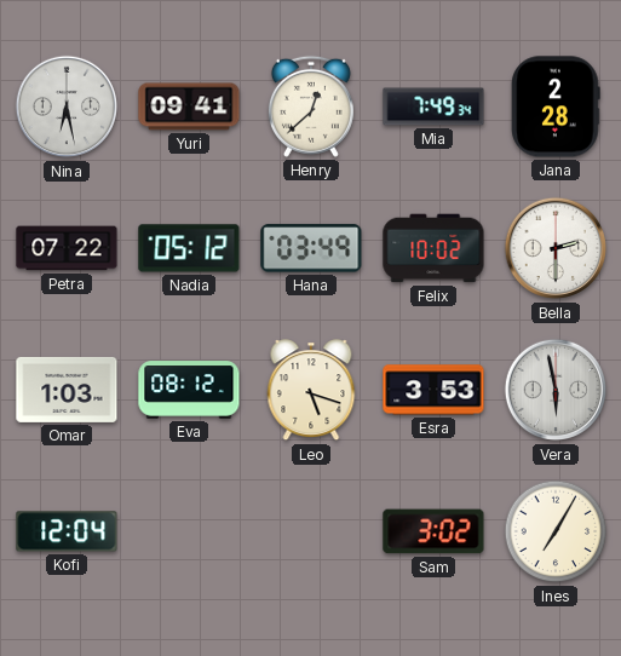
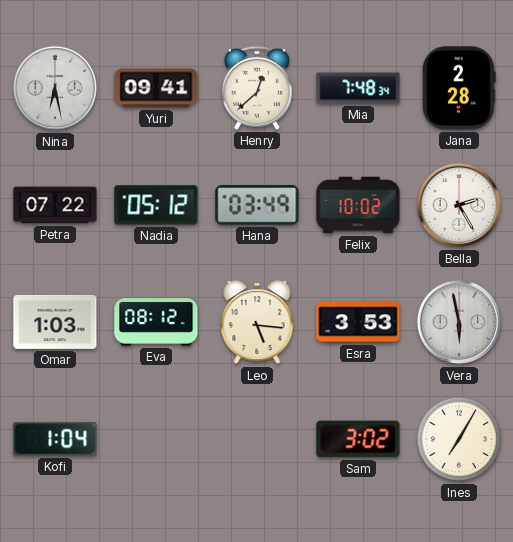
Mia: 7:49 -> 7:48
Bella: 2:30 -> 2:25
Leo: 5:18 -> 5:16
Kofi: 12:04 -> 1:04
